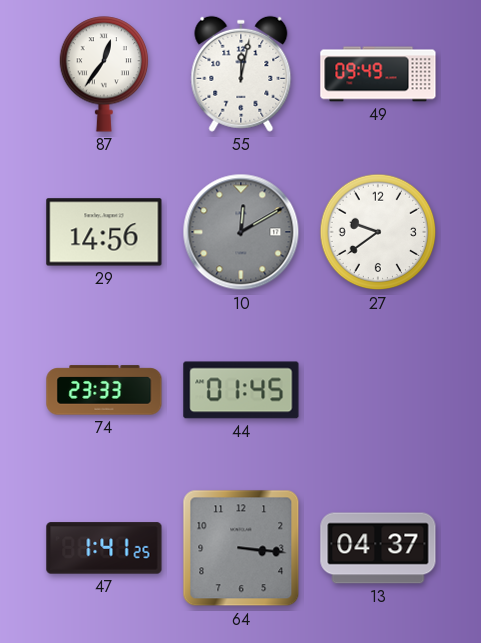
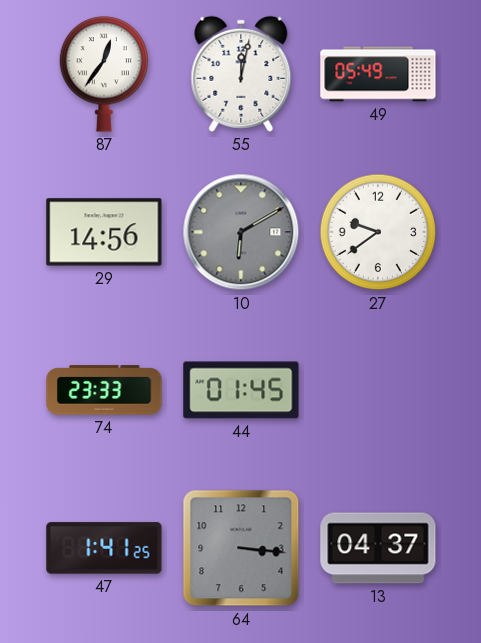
49: 09:49 -> 05:49
10: 12:10 -> 6:10
